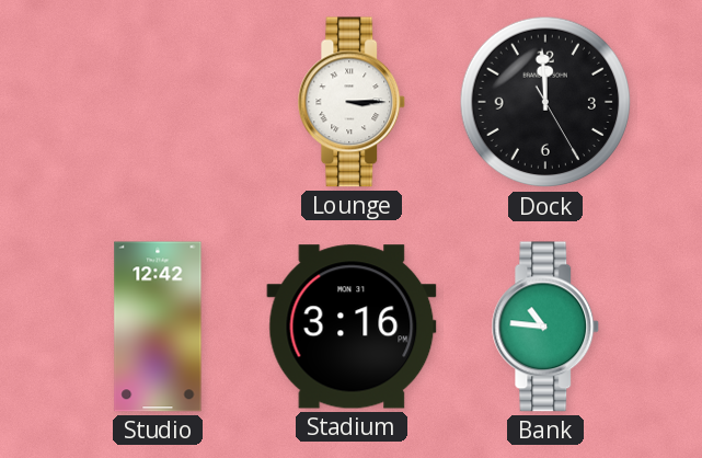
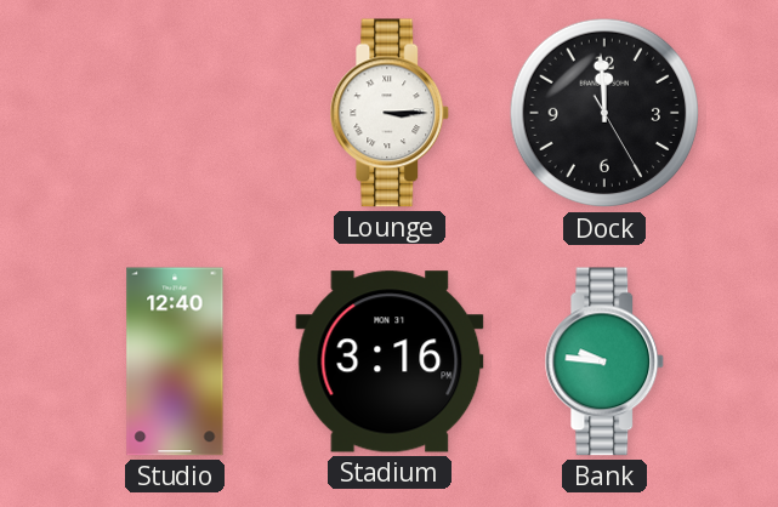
Studio: 12:42 -> 12:40
Bank: 10:46 -> 9:46
